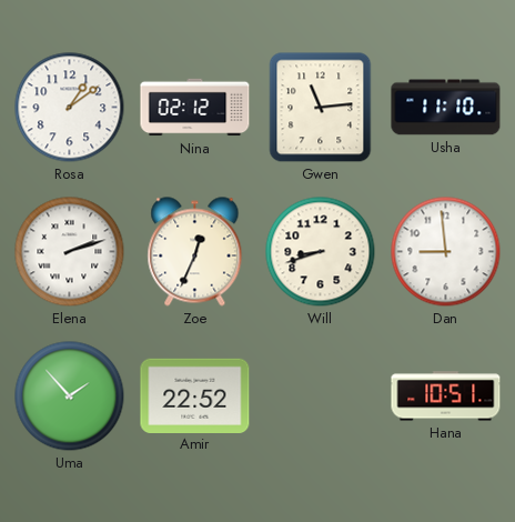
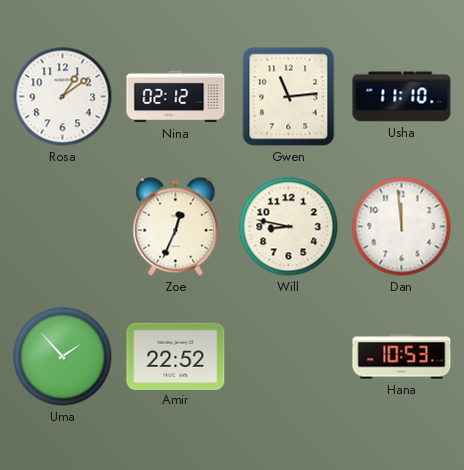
Elena: 2:12 -> none
Will: 8:42 -> 8:47
Dan: 8:59 -> 11:59
Hana: 10:51 -> 10:53
